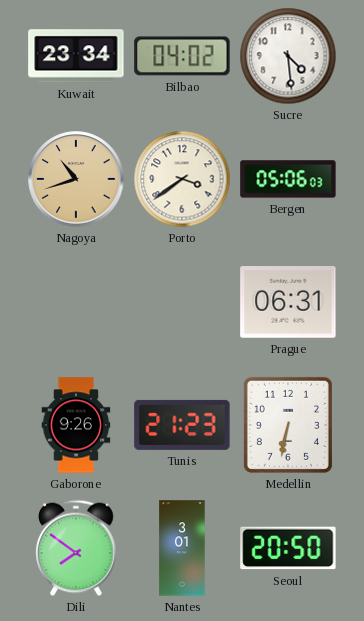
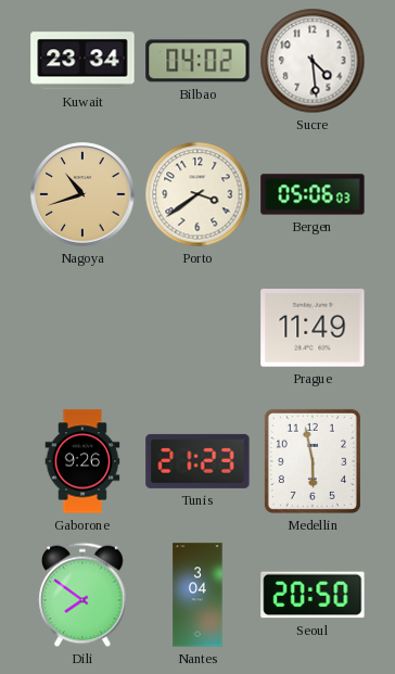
Prague: 06:31 -> 11:49
Medellin: 6:32 -> 5:58
Nantes: 3:01 -> 3:04
